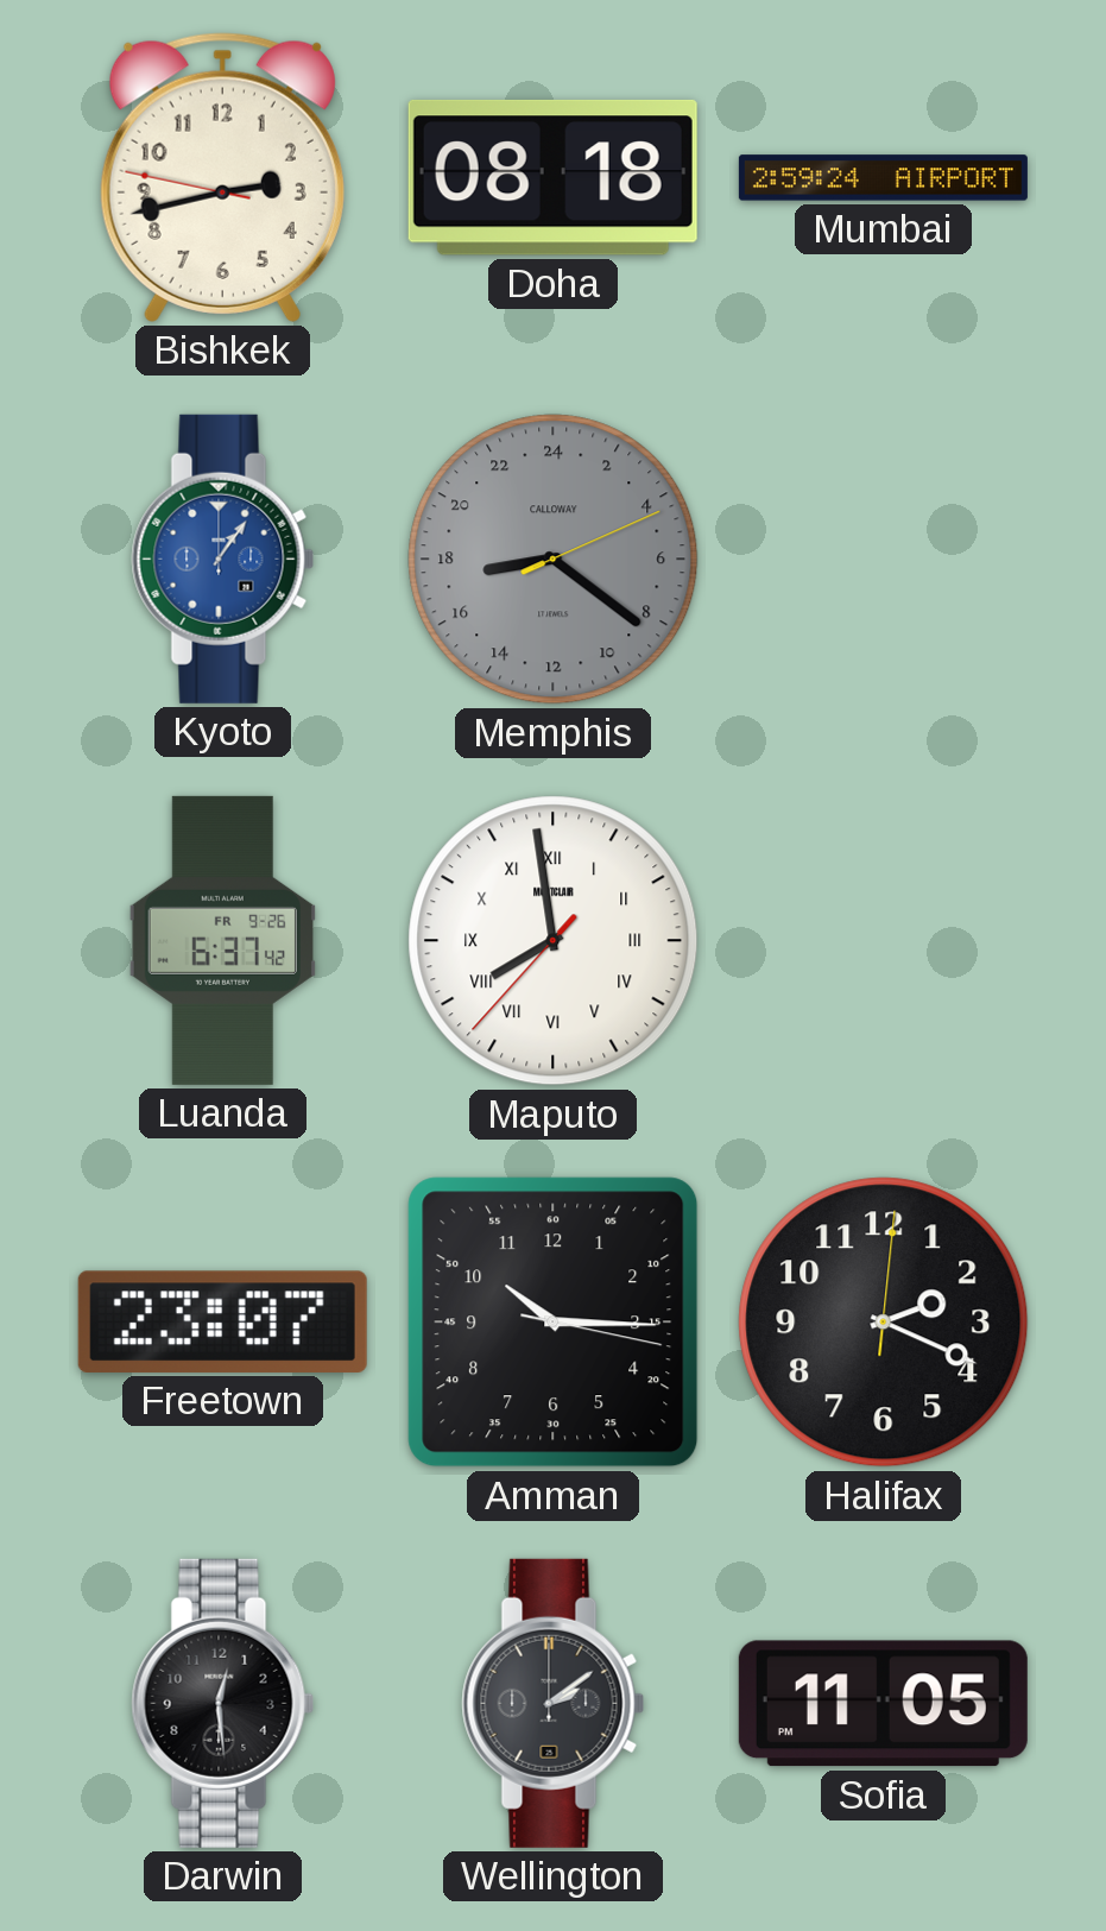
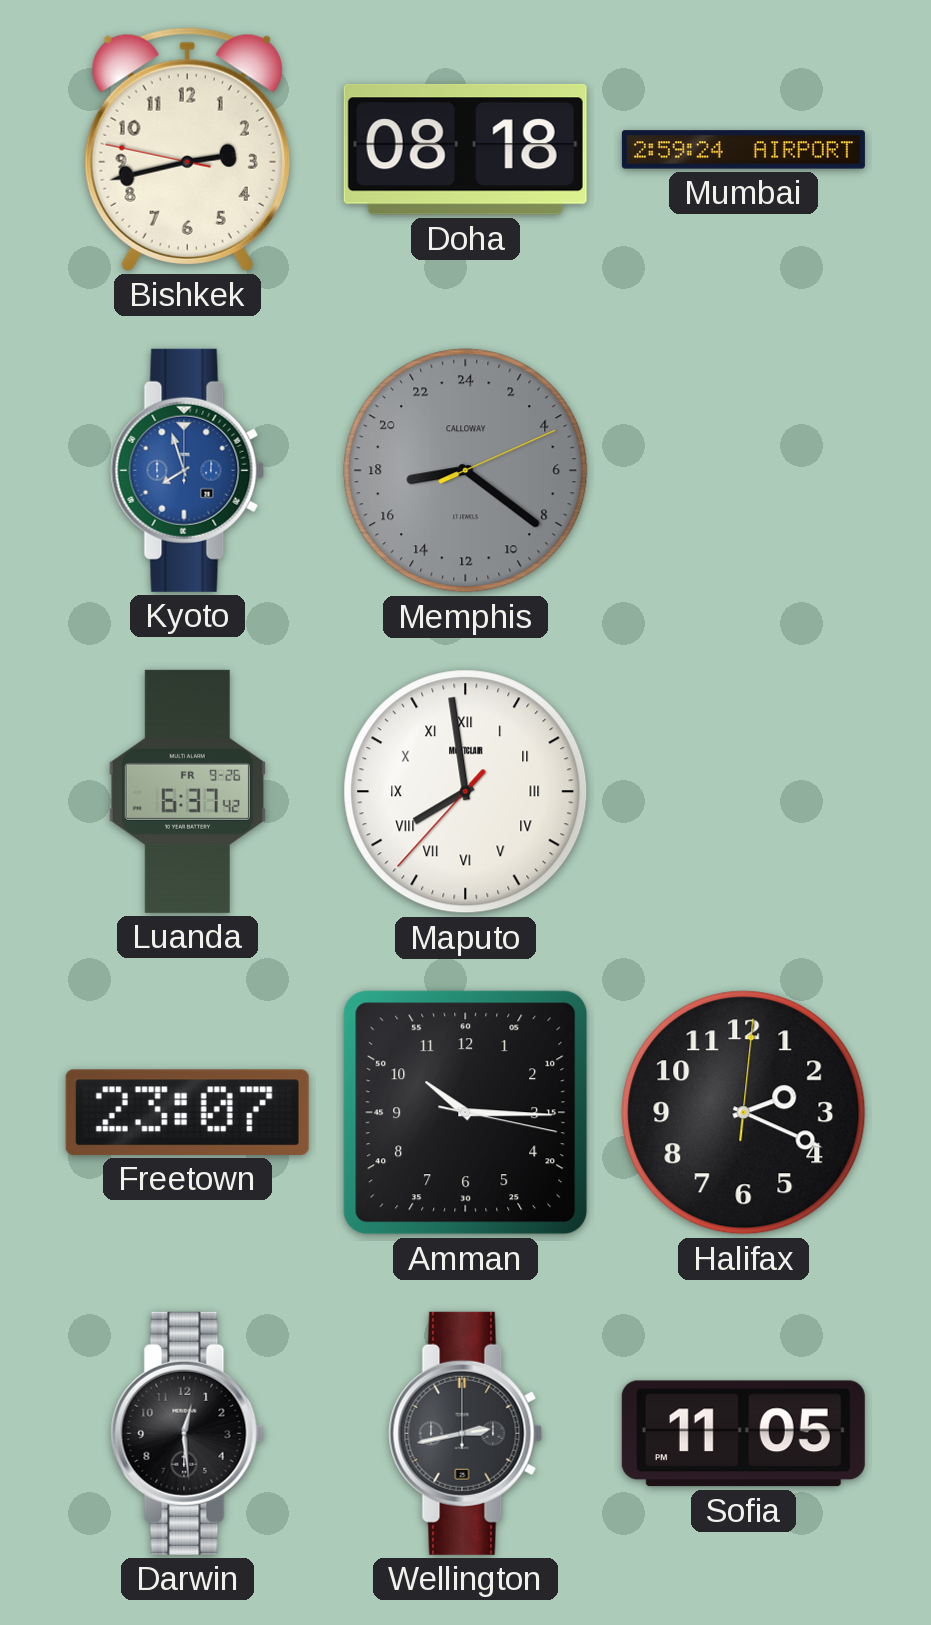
Kyoto: 1:06 -> 7:57
Wellington: 2:09 -> 2:43
